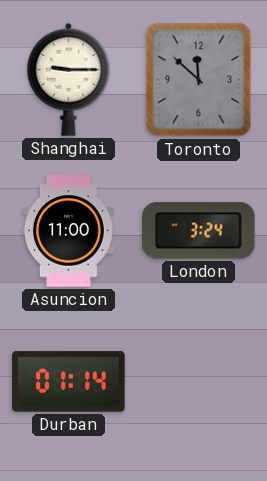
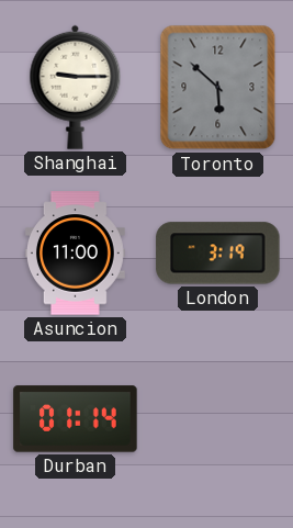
Toronto: 11:52 -> 5:52
London: 3:24 -> 3:19
